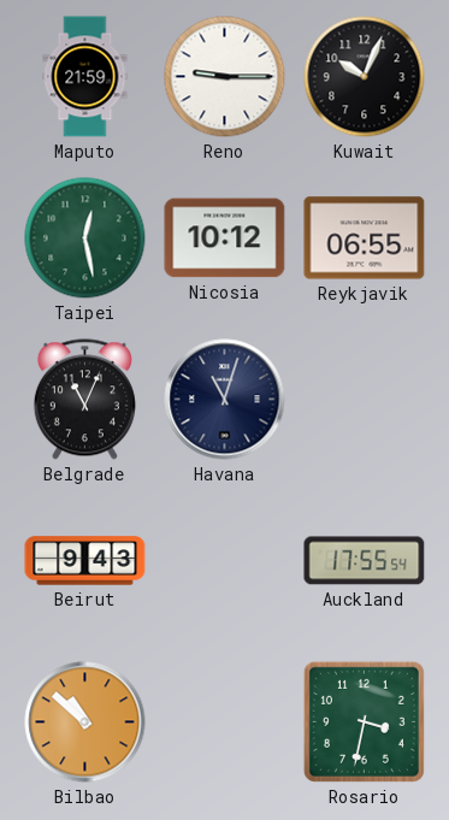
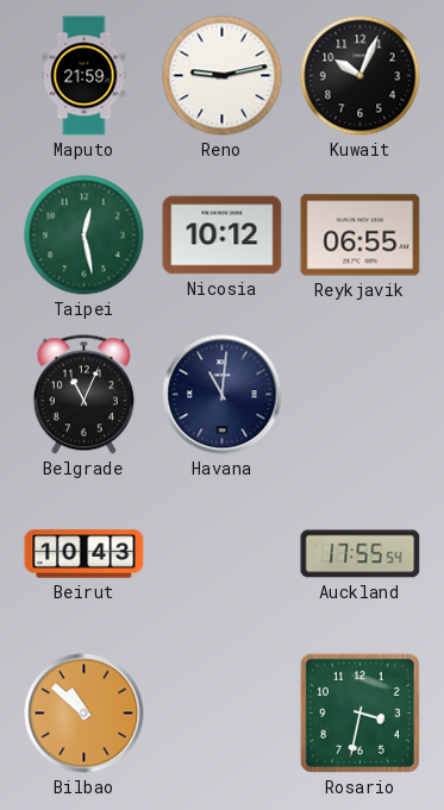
Reno: 9:15 -> 9:13
Havana: 11:03 -> 11:01
Beirut: 9:43 -> 10:43
